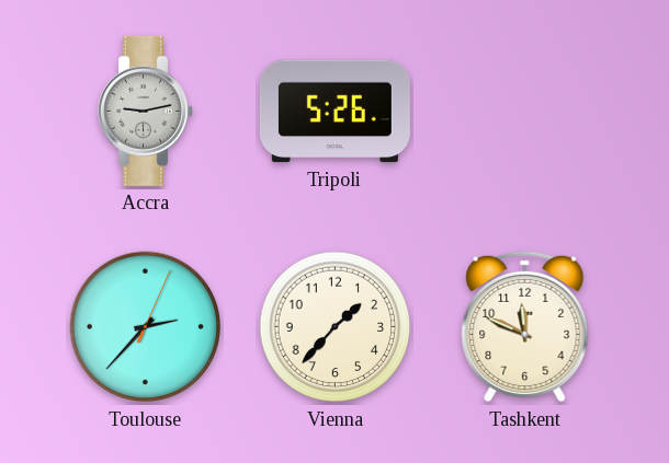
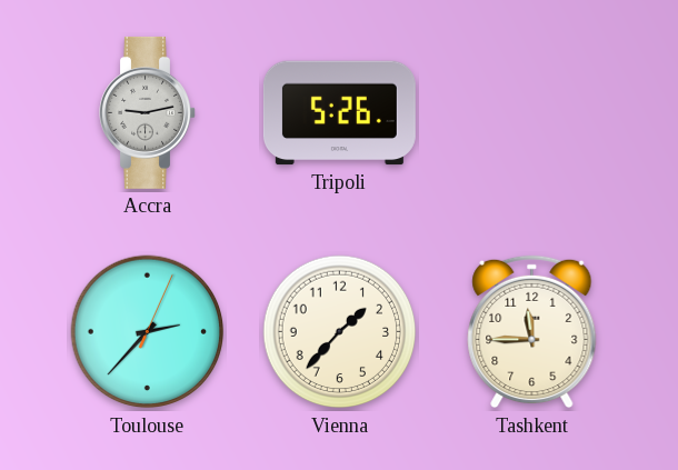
Tashkent: 11:49 -> 11:45
